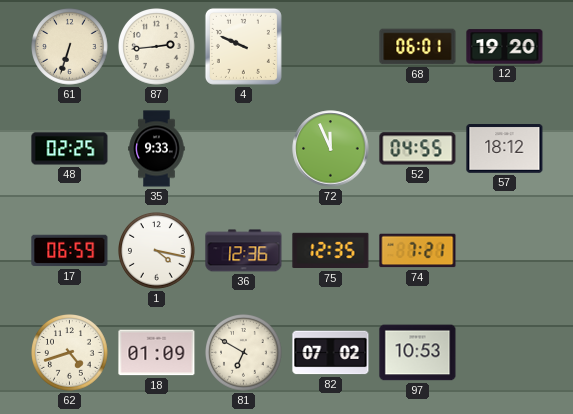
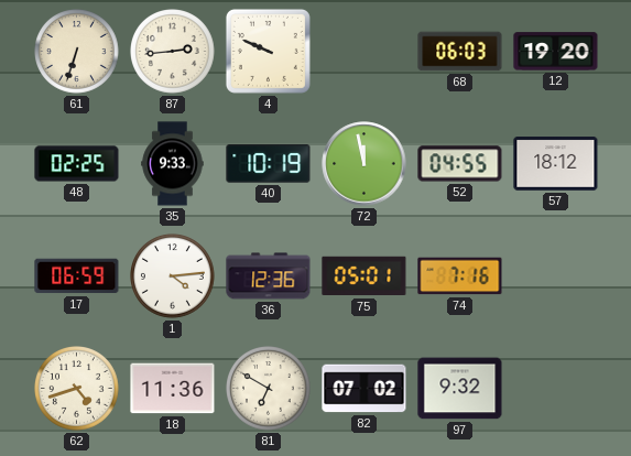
68: 06:01 -> 06:03
40: none -> 10:19
72: 11:56 -> 11:58
1: 4:17 -> 4:14
75: 12:35 -> 05:01
74: 7:21 -> 7:16
18: 01:09 -> 11:36
97: 10:53 -> 9:32
